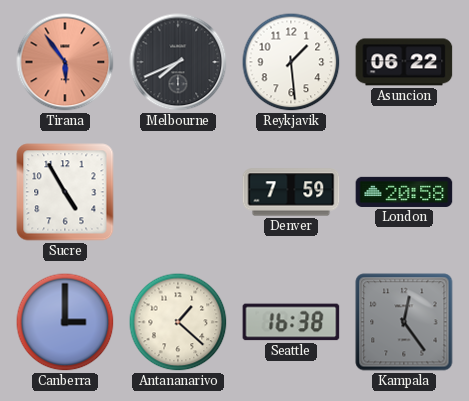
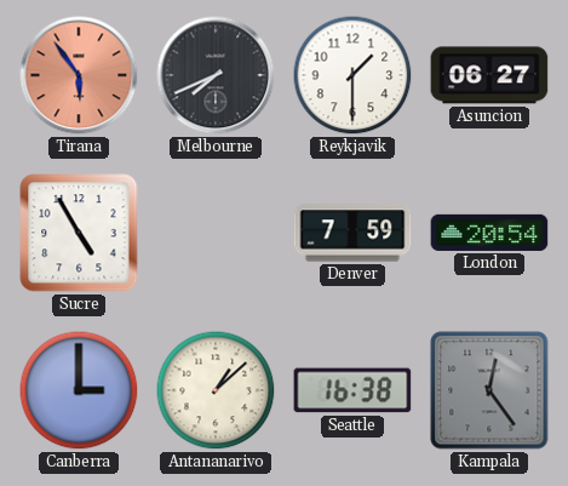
Reykjavik: 1:29 -> 1:30
Asuncion: 06:22 -> 06:27
London: 20:58 -> 20:54
Antananarivo: 1:22 -> 1:08
